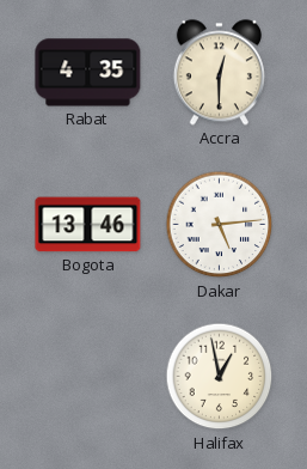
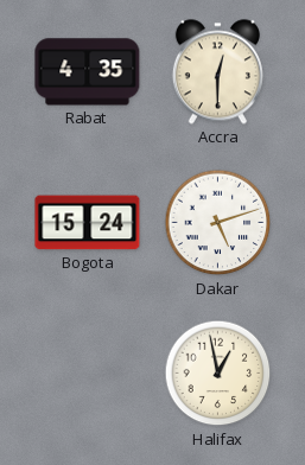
Bogota: 13:46 -> 15:24
Dakar: 5:14 -> 5:12
